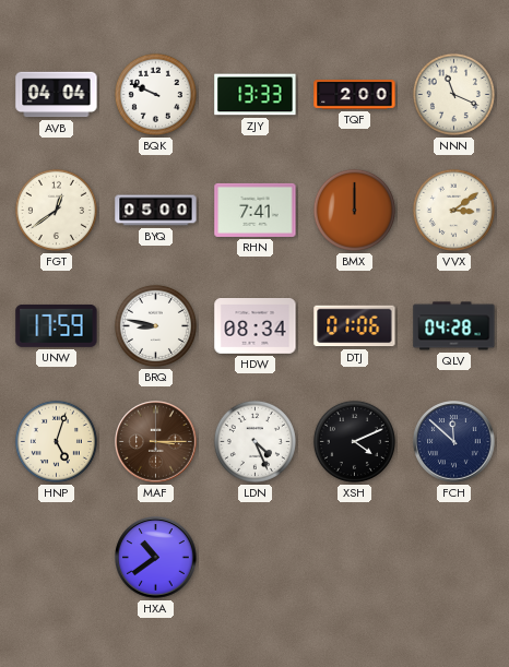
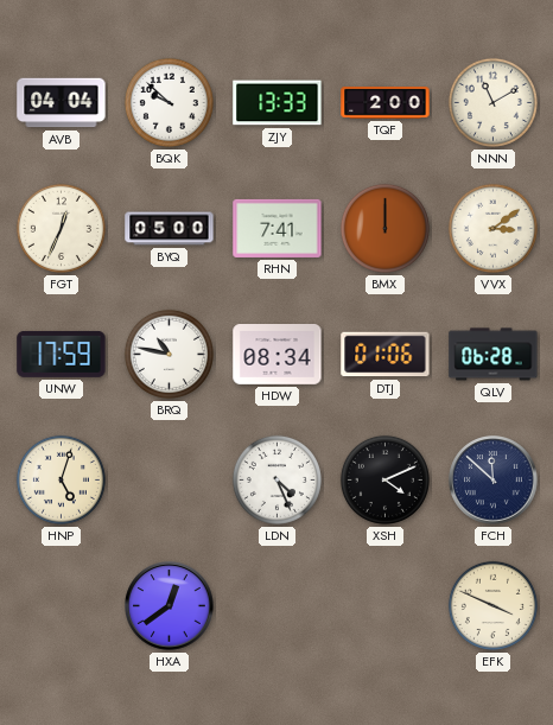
BQK: 9:49 -> 9:52
NNN: 11:19 -> 11:10
FGT: 12:39 -> 12:34
BRQ: 8:47 -> 10:47
QLV: 04:28 -> 06:28
MAF: 3:15 -> none
HXA: 10:39 -> 12:39
EFK: none -> 3:49
